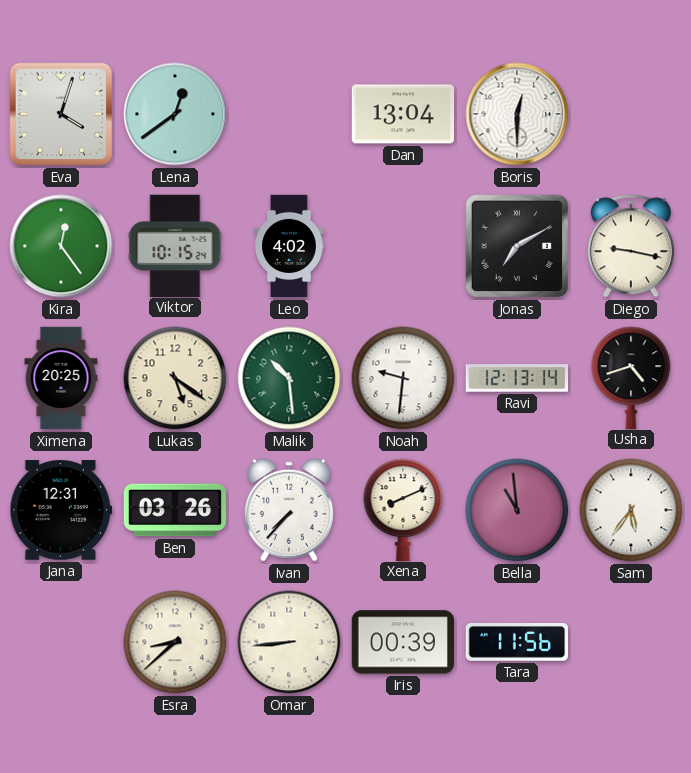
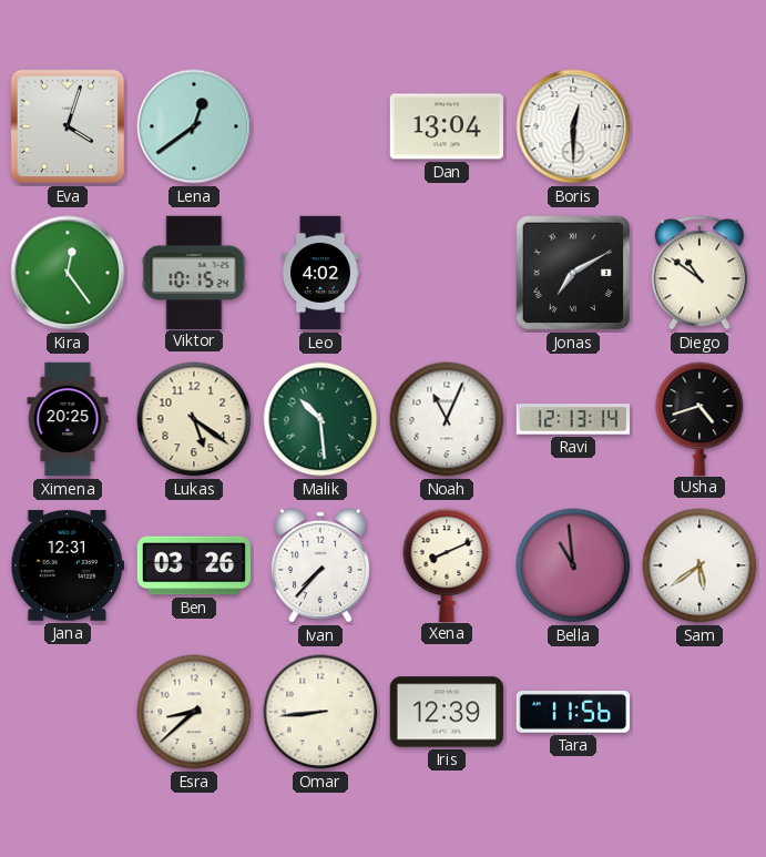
Diego: 9:17 -> 10:51
Noah: 9:31 -> 11:04
Sam: 5:36 -> 5:39
Iris: 00:39 -> 12:39
